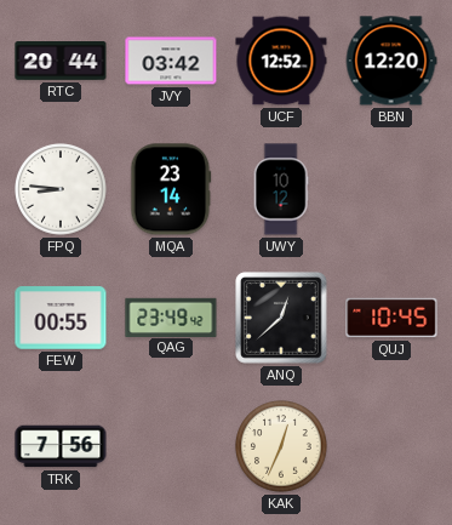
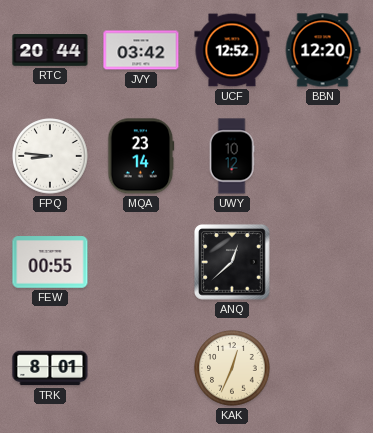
QAG: 23:49 -> none
QUJ: 10:45 -> none
TRK: 7:56 -> 8:01
